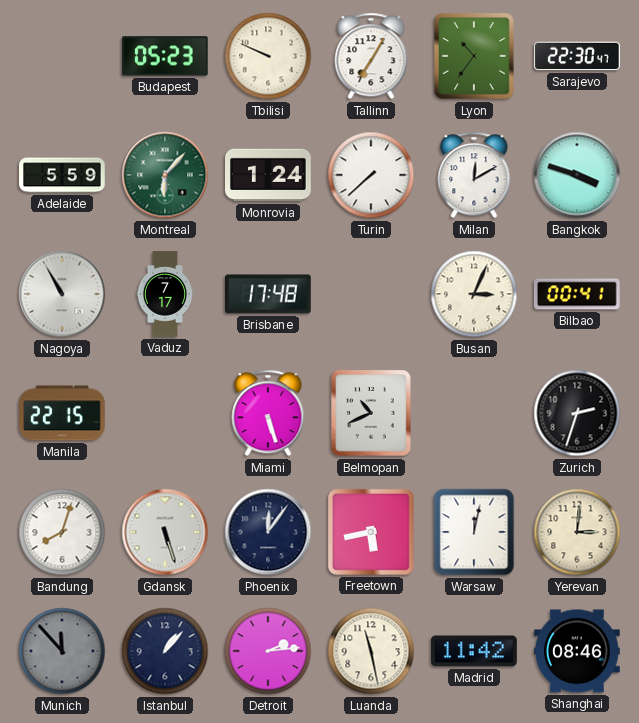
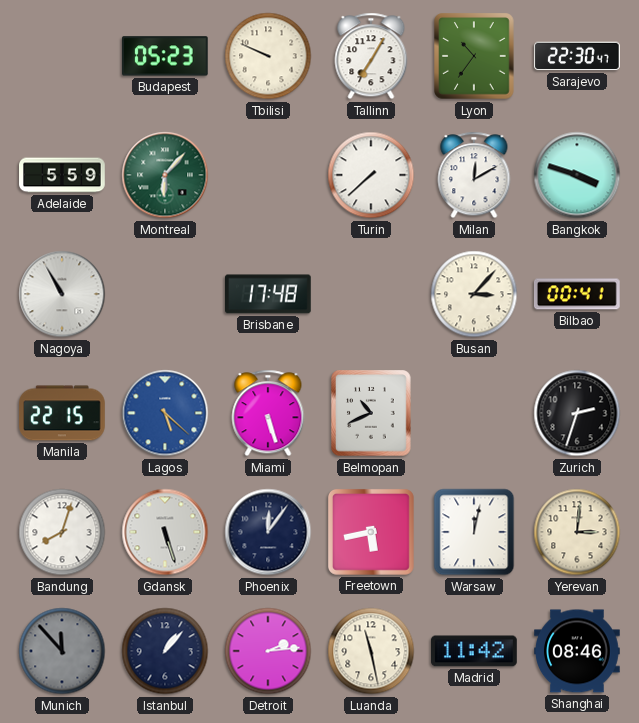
Monrovia: 1:24 -> none
Vaduz: 7:17 -> none
Busan: 3:04 -> 3:07
Lagos: none -> 5:22
